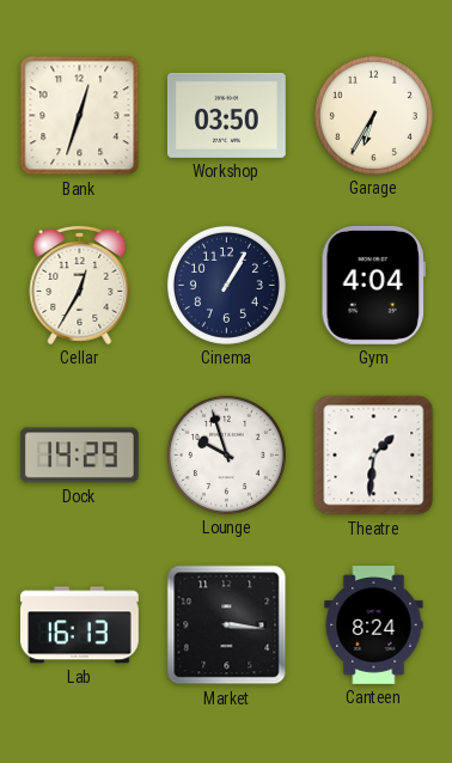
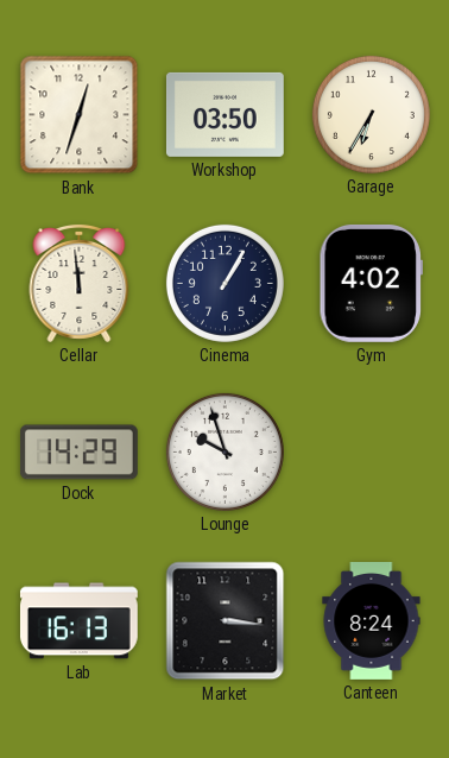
Cellar: 12:35 -> 11:59
Gym: 4:04 -> 4:02
Theatre: 1:31 -> none
